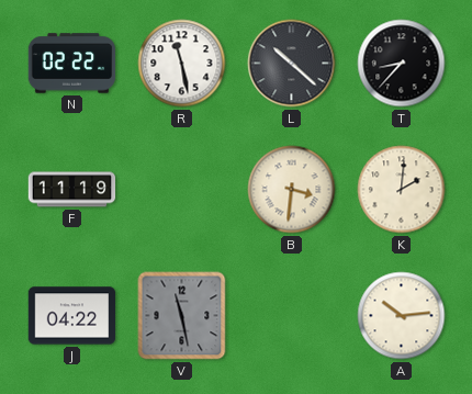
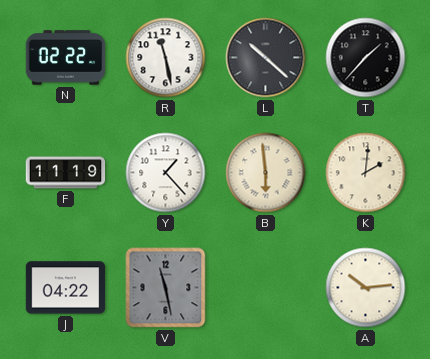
T: 8:37 -> 1:37
Y: none -> 1:23
B: 3:31 -> 5:59
